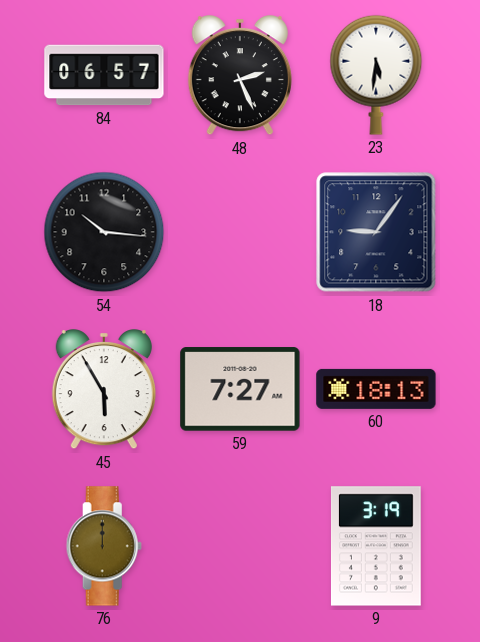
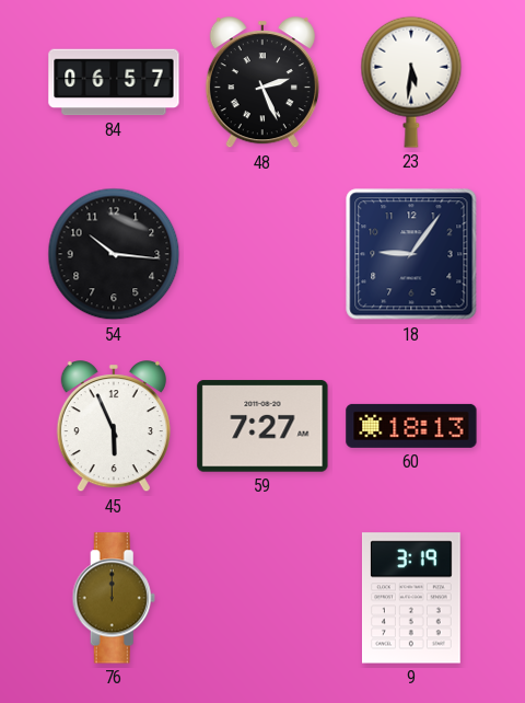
45: 5:55 -> 5:56
